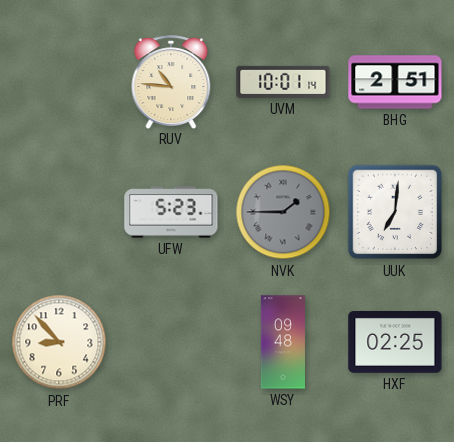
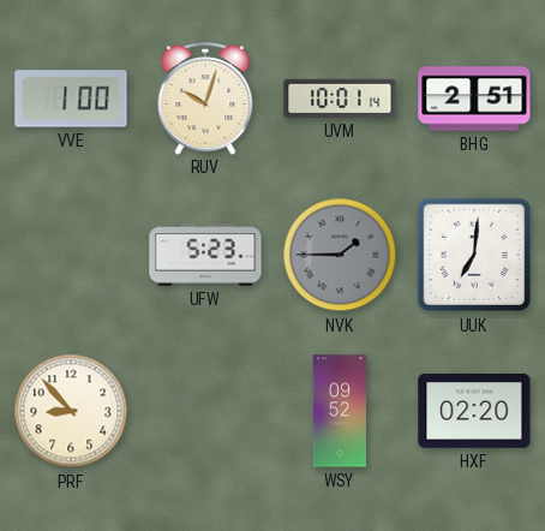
VVE: none -> 1:00
RUV: 10:46 -> 10:03
WSY: 09:48 -> 09:52
HXF: 02:25 -> 02:20
